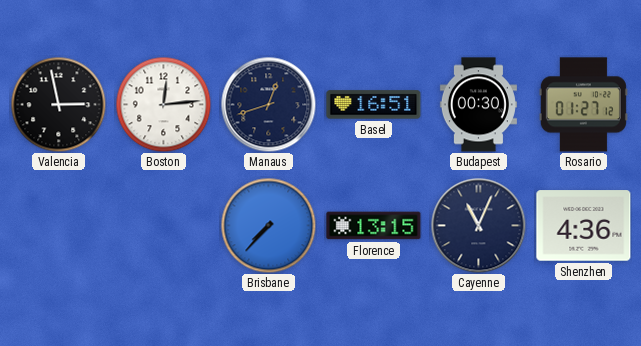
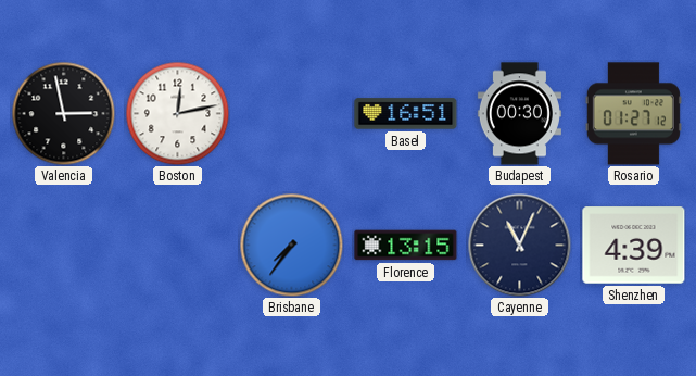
Boston: 12:14 -> 12:13
Manaus: 12:42 -> none
Brisbane: 7:37 -> 7:36
Shenzhen: 4:36 -> 4:39
